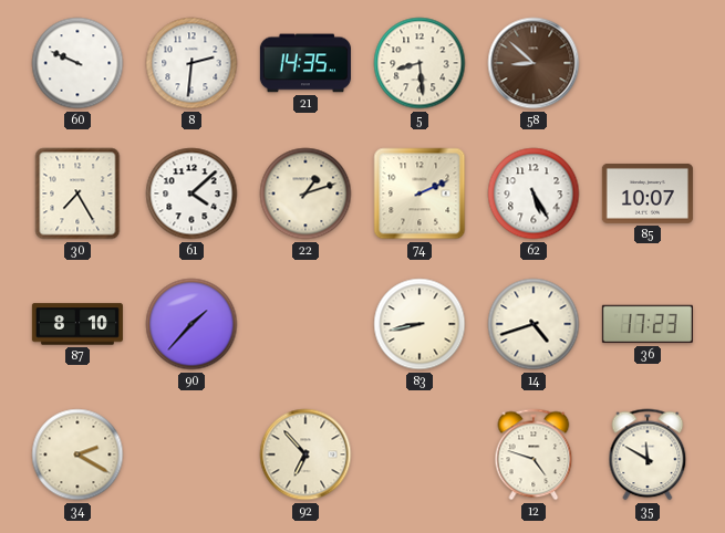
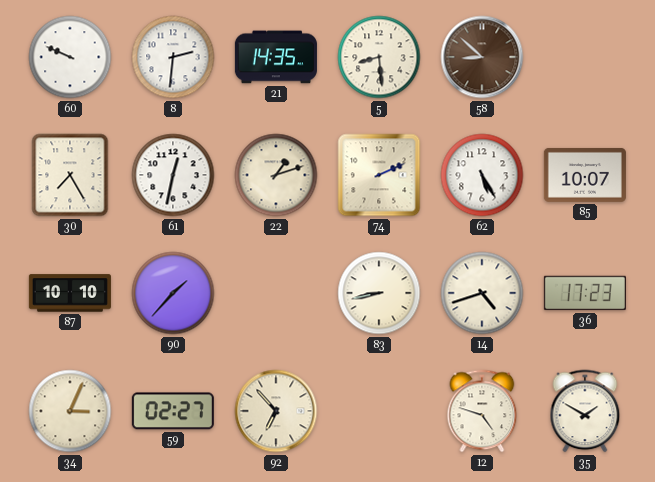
61: 4:08 -> 12:32
87: 8:10 -> 10:10
34: 2:20 -> 3:04
59: none -> 02:27
35: 11:50 -> 1:50
